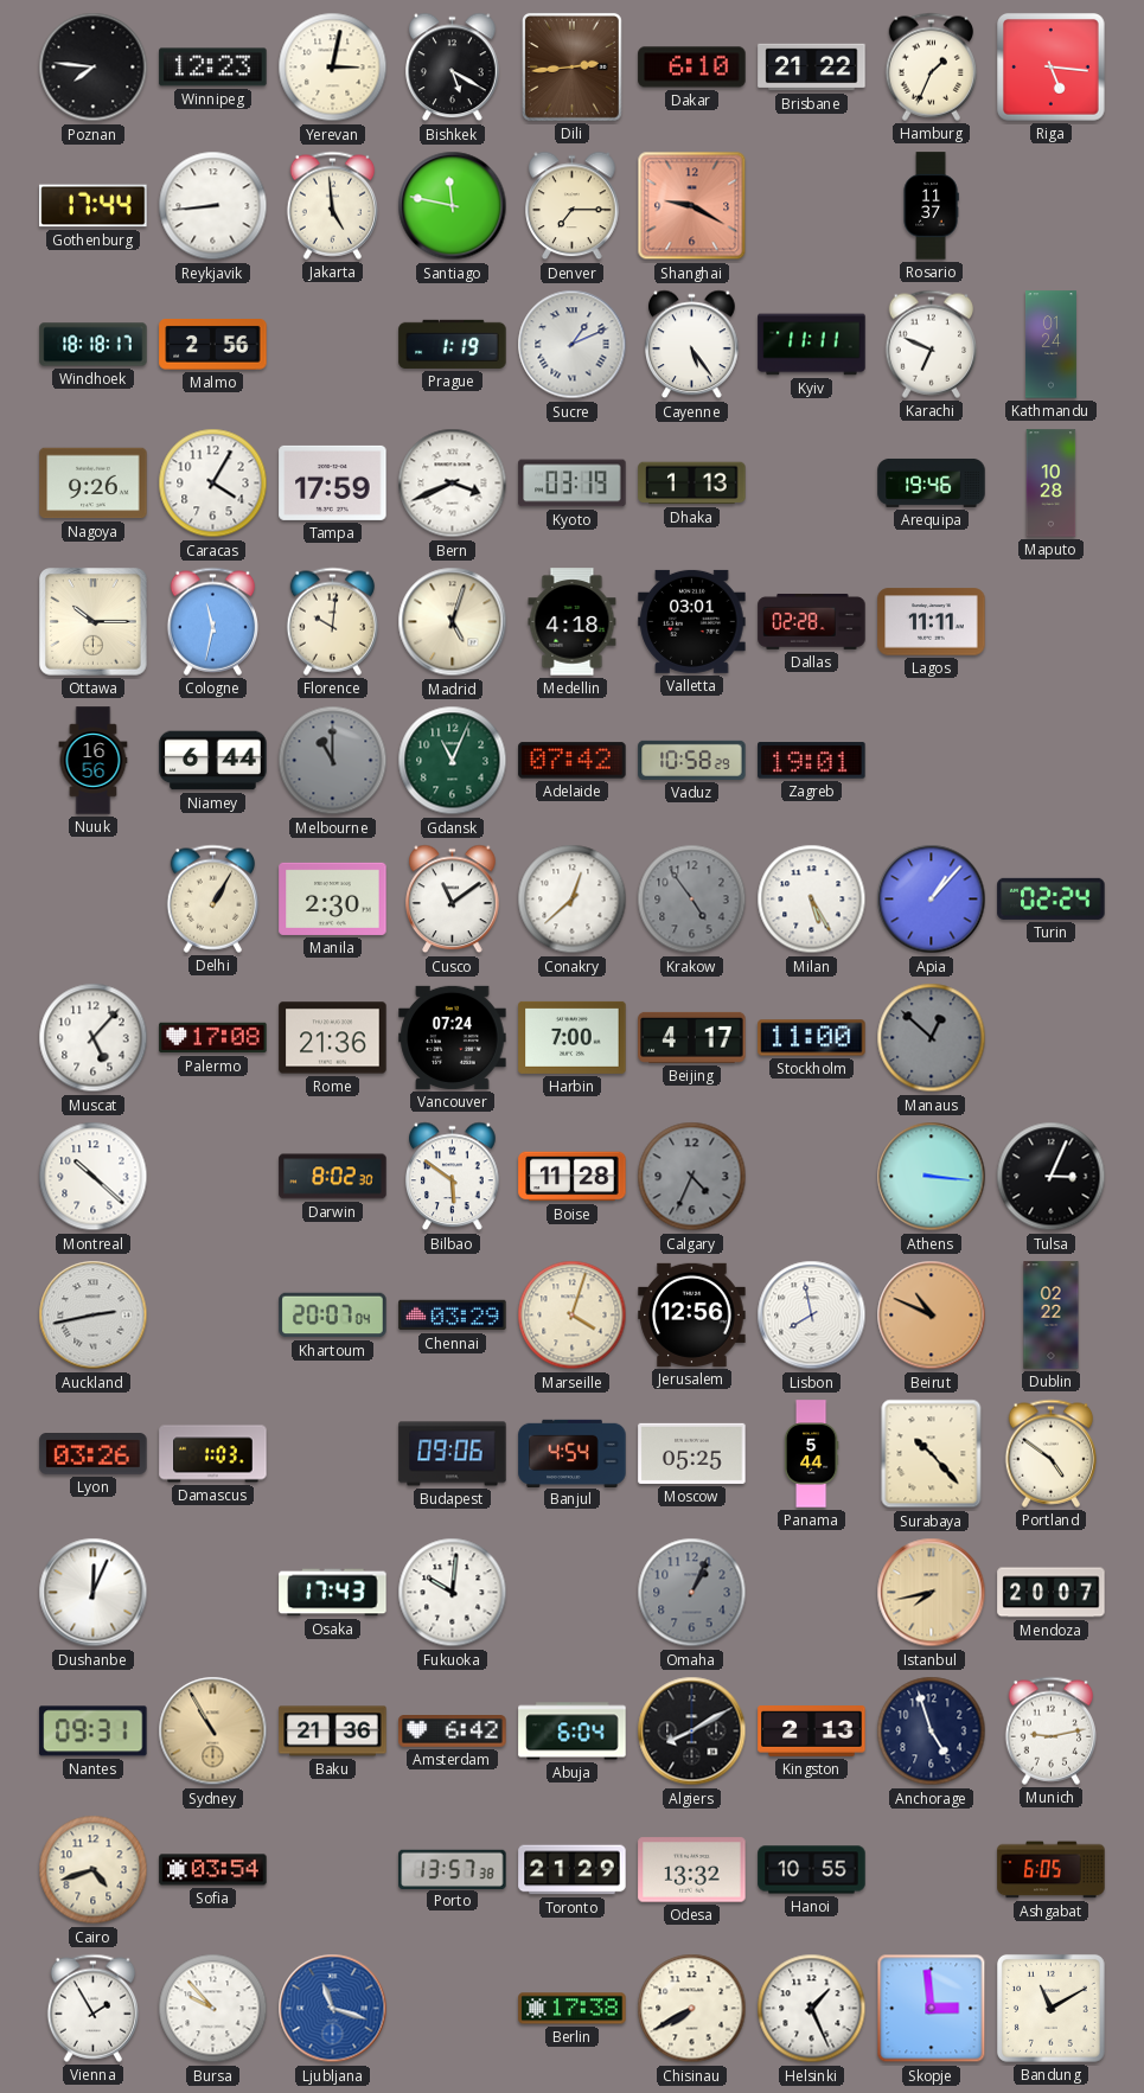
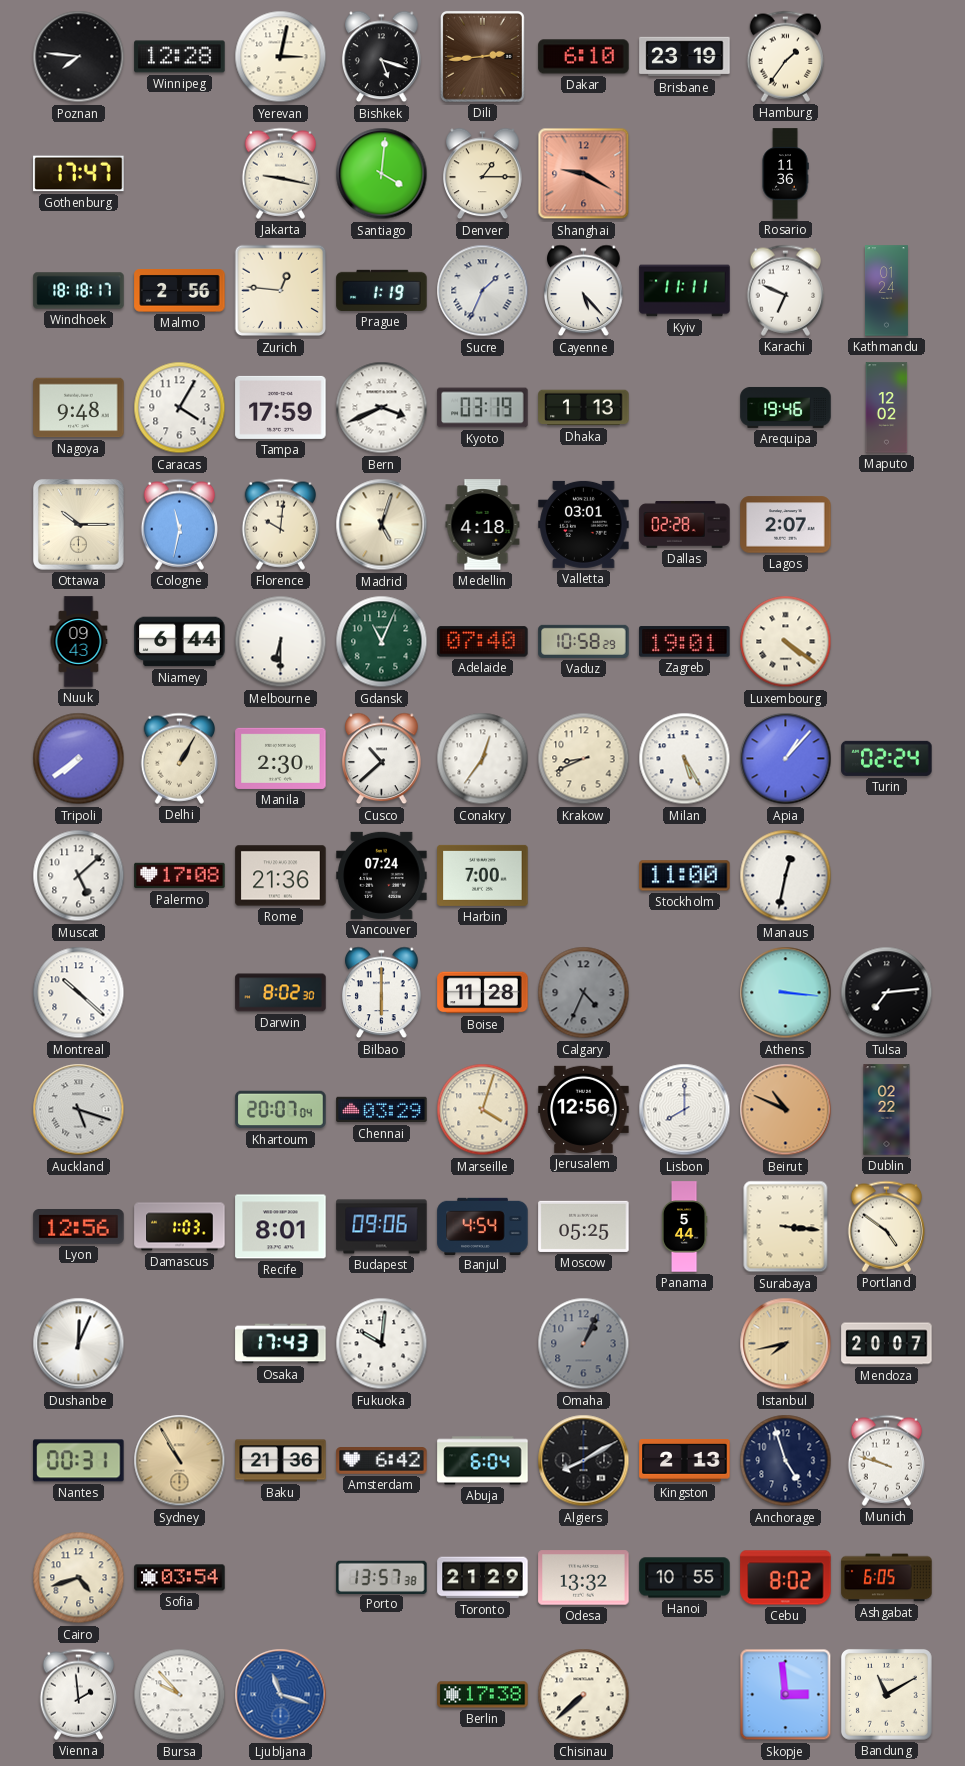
Winnipeg: 12:23 -> 12:28
Bishkek: 5:20 -> 5:18
Brisbane: 21:22 -> 23:19
Hamburg: 1:34 -> 1:36
Riga: 5:16 -> none
Gothenburg: 17:44 -> 17:47
Reykjavik: 8:44 -> none
Jakarta: 4:59 -> 9:17
Santiago: 11:47 -> 4:01
Denver: 7:15 -> 1:15
Rosario: 11:37 -> 11:36
Zurich: none -> 12:46
Sucre: 1:11 -> 1:34
Cayenne: 5:24 -> 5:23
Nagoya: 9:26 -> 9:48
Maputo: 10:28 -> 12:02
Lagos: 11:11 -> 2:07
Nuuk: 16:56 -> 09:43
Melbourne: 11:00 -> 6:30
Melbourne dial: grey -> white
Adelaide: 07:42 -> 07:40
Luxembourg: none -> 4:21
Tripoli: none -> 7:39
Cusco: 11:09 -> 10:38
Conakry: 12:38 -> 12:36
Krakow: 4:54 -> 8:41
Krakow dial: grey -> cream
Muscat: 5:07 -> 5:08
Beijing: 4:17 -> none
Manaus: 12:52 -> 12:32
Manaus dial: grey -> white
Bilbao: 5:51 -> 6:00
Tulsa: 3:04 -> 7:14
Auckland: 2:43 -> 5:18
Lisbon: 7:58 -> 8:00
Lyon: 03:26 -> 12:56
Recife: none -> 8:01
Surabaya: 10:23 -> 3:16
Nantes: 09:31 -> 00:31
Munich: 9:13 -> 9:48
Cebu: none -> 8:02
Vienna: 1:55 -> 1:59
Chisinau: 7:40 -> 7:38
Helsinki: 1:26 -> none
